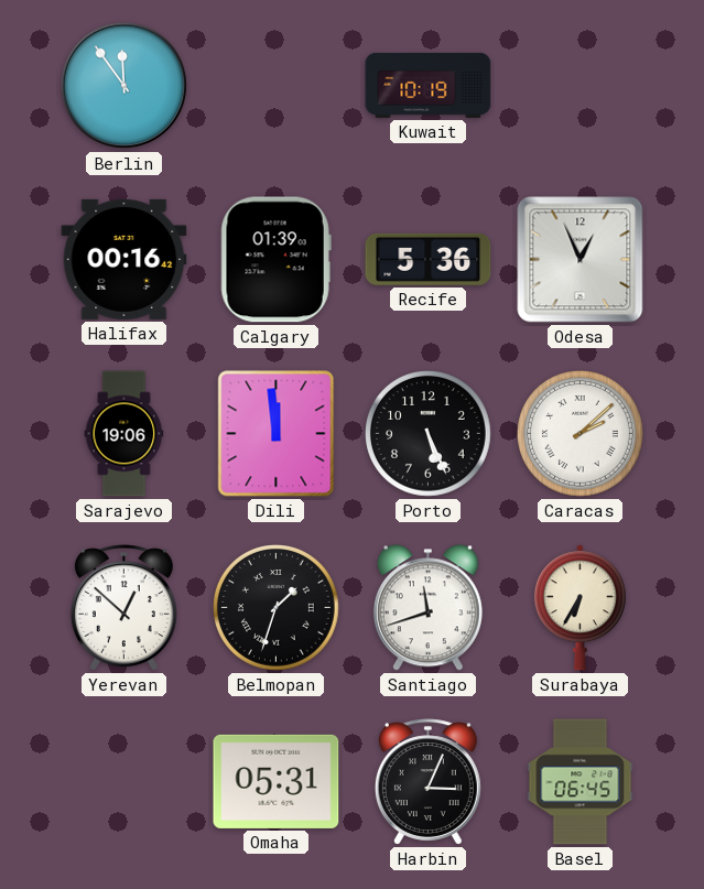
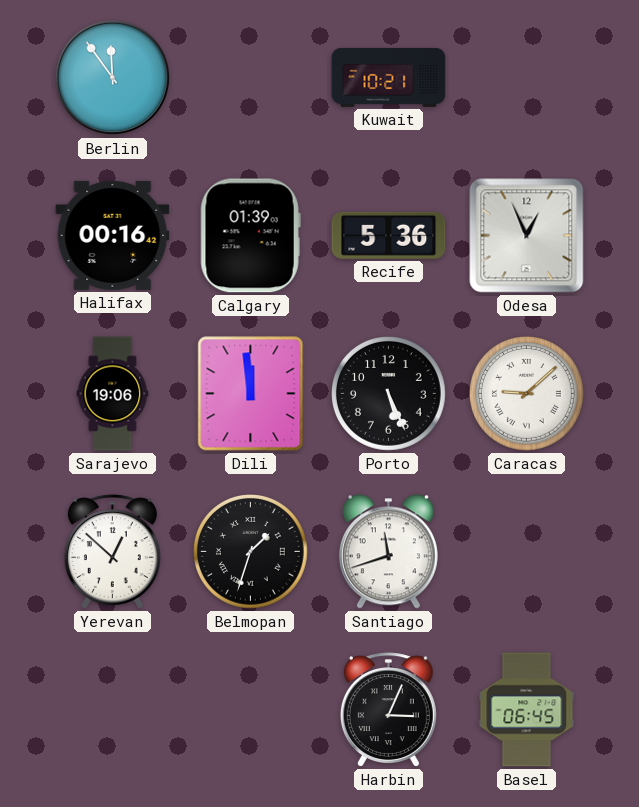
Kuwait: 10:19 -> 10:21
Caracas: 2:08 -> 9:08
Surabaya: 6:35 -> none
Omaha: 05:31 -> none
